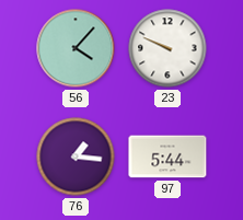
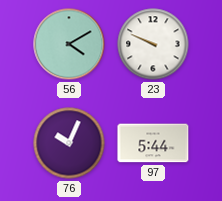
56: 4:07 -> 4:10
76: 1:16 -> 10:04
